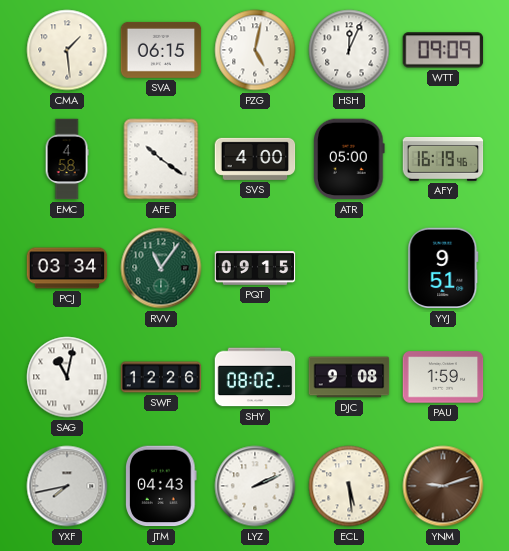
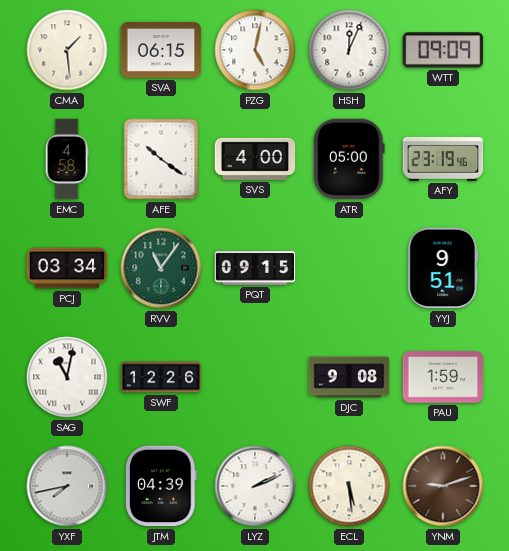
AFY: 16:19 -> 23:19
SHY: 08:02 -> none
JTM: 04:43 -> 04:39
